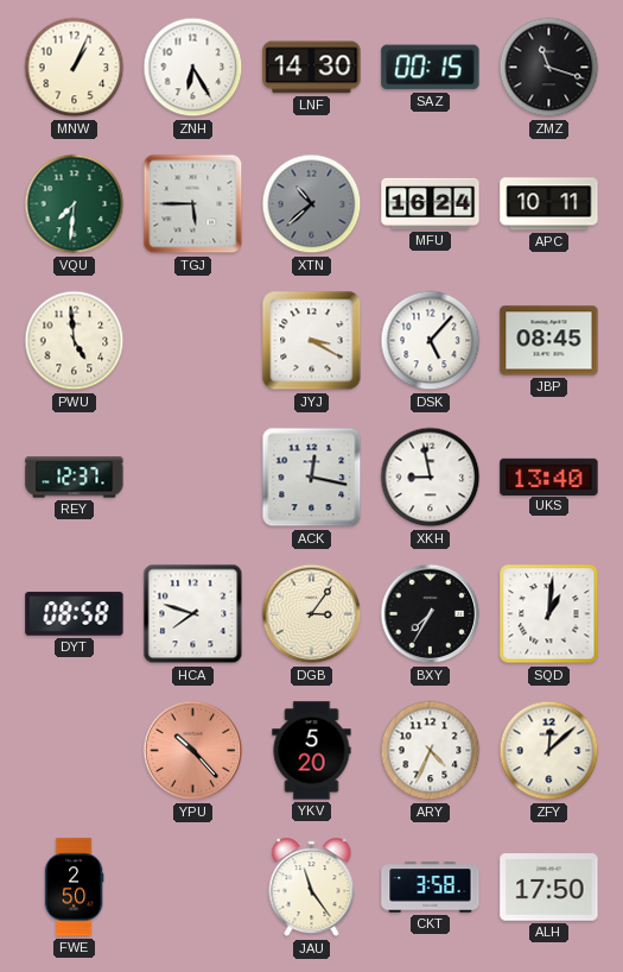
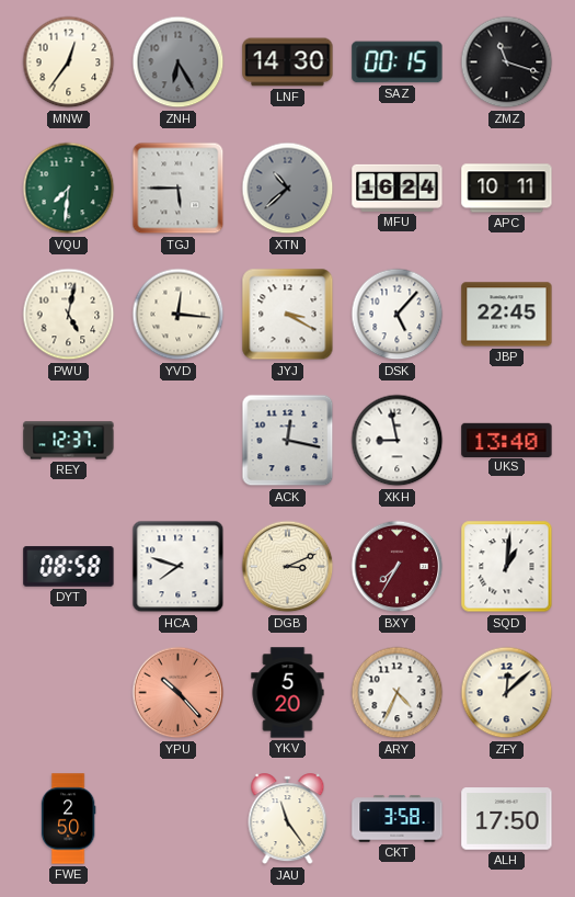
MNW: 1:04 -> 12:36
ZNH dial: white -> grey
PWU: 4:59 -> 5:02
YVD: none -> 12:16
JBP: 08:45 -> 22:45
DGB: 3:06 -> 3:11
BXY dial: black -> burgundy
